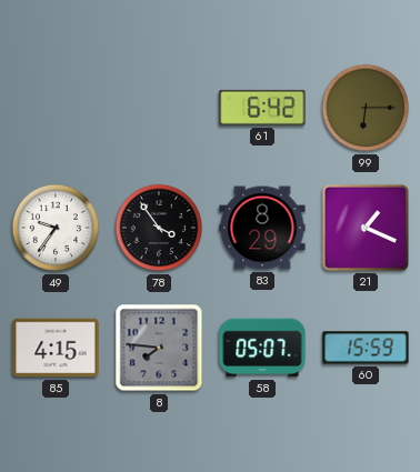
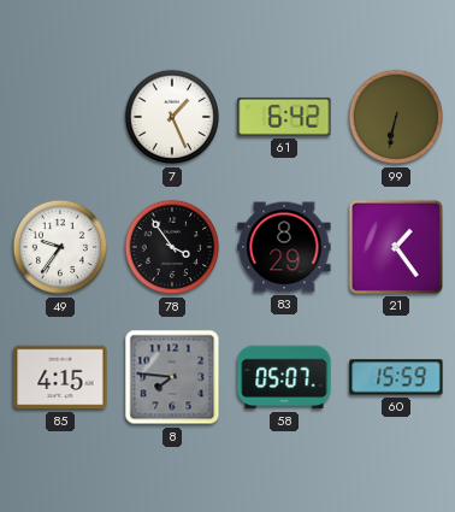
7: none -> 1:26
99: 6:15 -> 6:32
21: 1:19 -> 1:24
